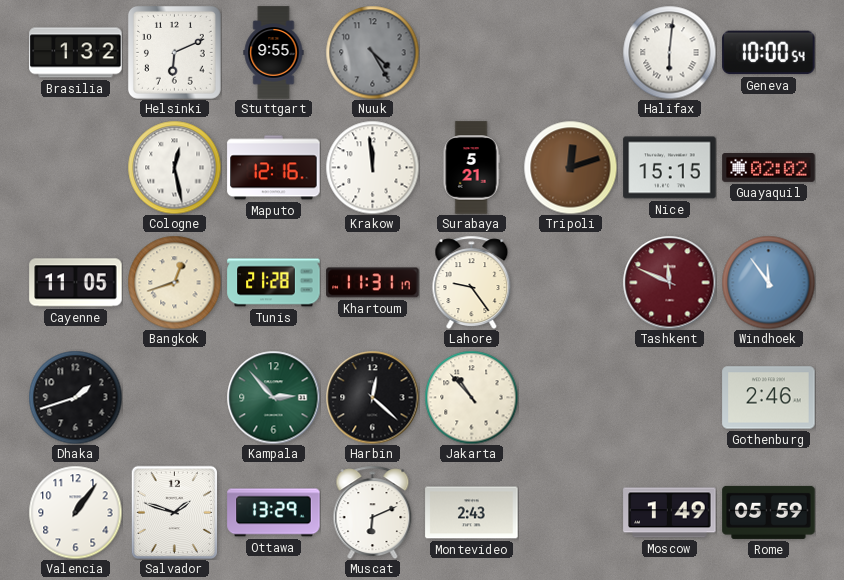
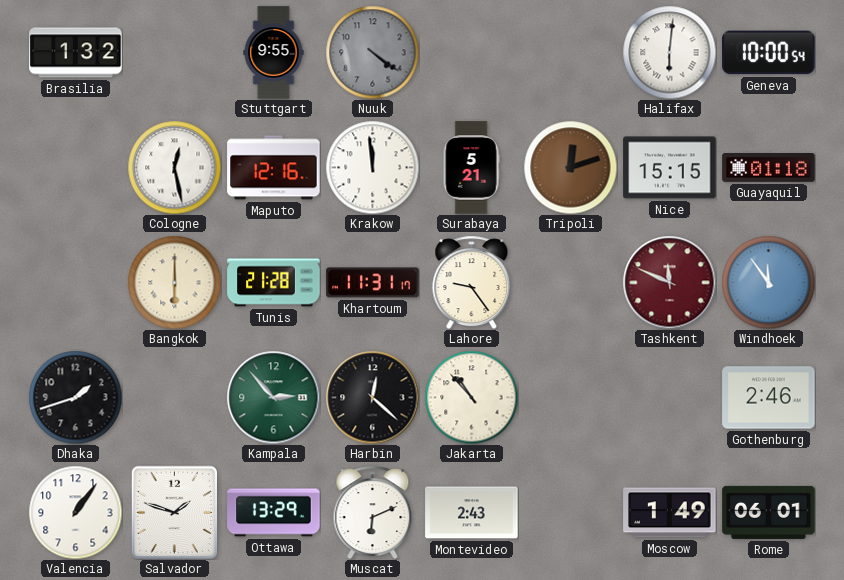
Helsinki: 6:11 -> none
Nuuk: 4:25 -> 4:21
Guayaquil: 02:02 -> 01:18
Cayenne: 11:05 -> none
Bangkok: 12:42 -> 6:00
Rome: 05:59 -> 06:01
